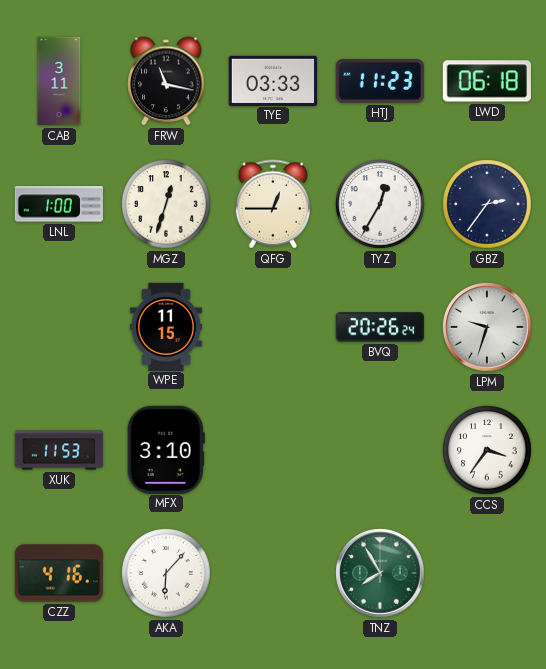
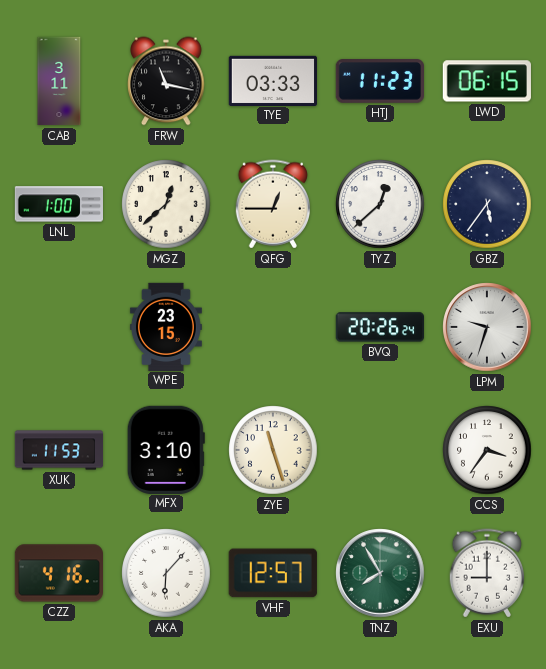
LWD: 06:18 -> 06:15
MGZ: 12:33 -> 12:38
TYZ: 12:35 -> 12:38
GBZ: 2:36 -> 5:36
WPE: 11:15 -> 23:15
ZYE: none -> 11:27
VHF: none -> 12:57
EXU: none -> 9:00
